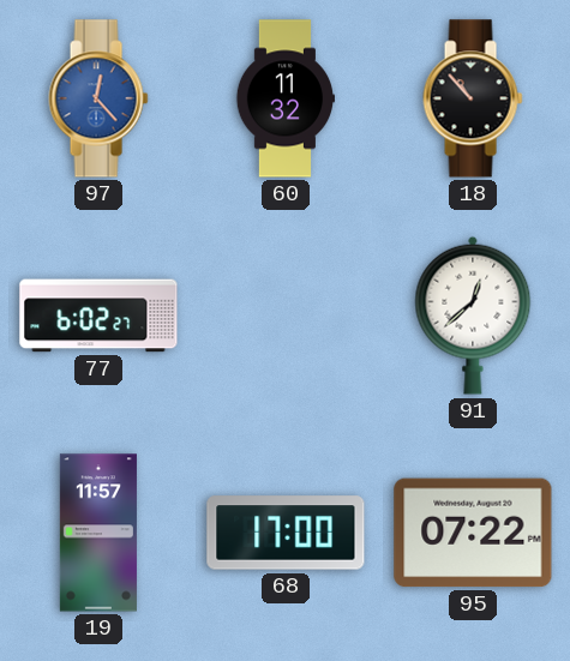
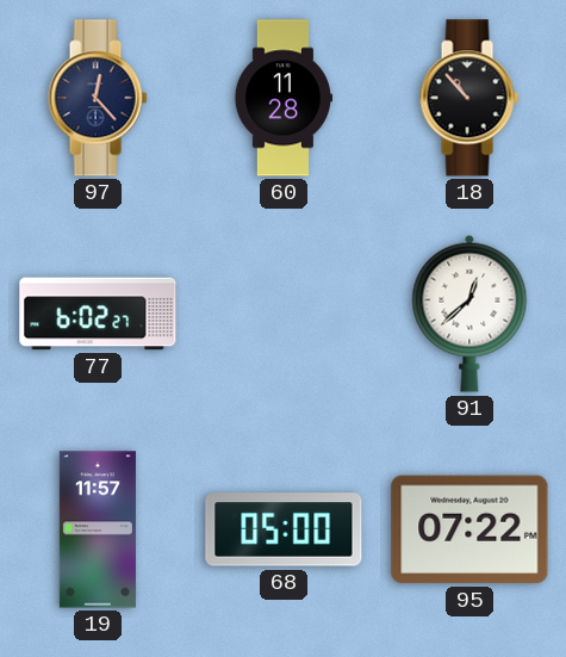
97 dial: blue -> navy
60: 11:32 -> 11:28
68: 17:00 -> 05:00
